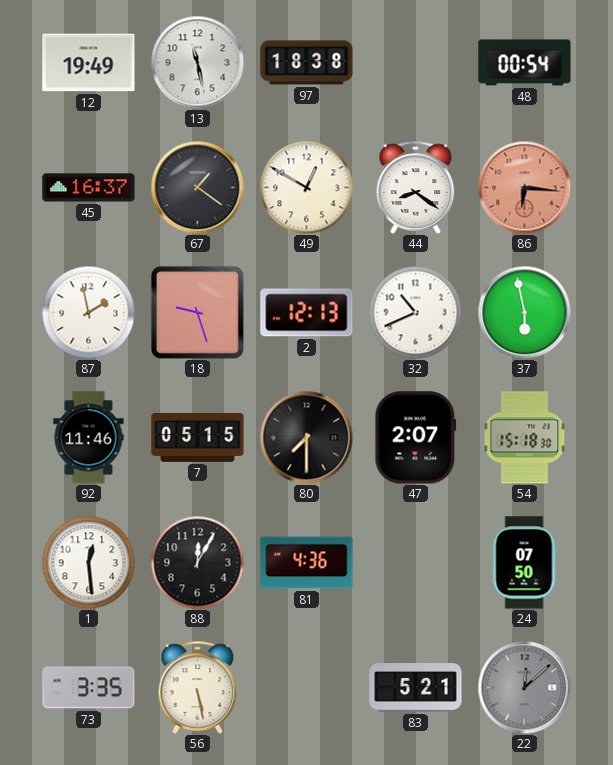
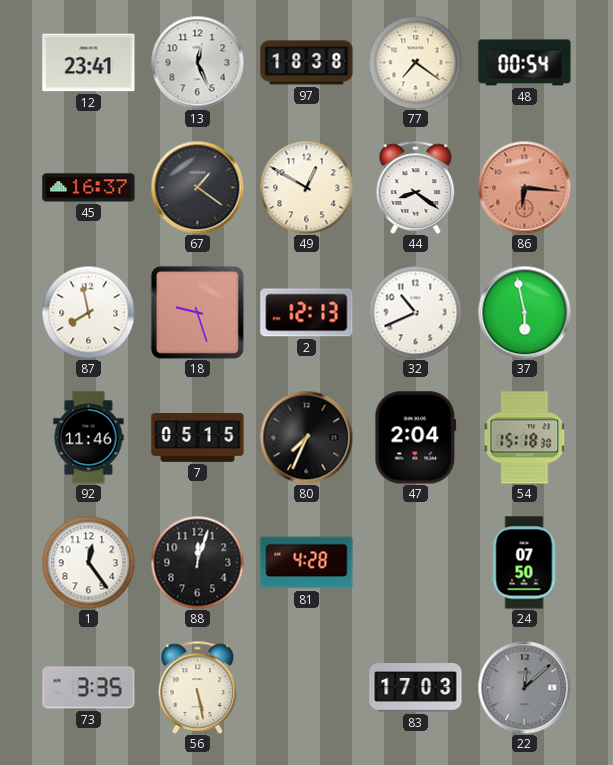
12: 19:49 -> 23:41
13: 11:28 -> 12:26
77: none -> 7:21
87: 1:58 -> 7:58
80: 7:30 -> 7:34
47: 2:07 -> 2:04
1: 12:29 -> 12:24
88: 12:05 -> 12:03
81: 4:36 -> 4:28
83: 5:21 -> 17:03
